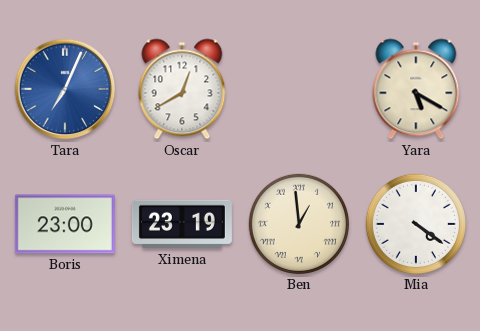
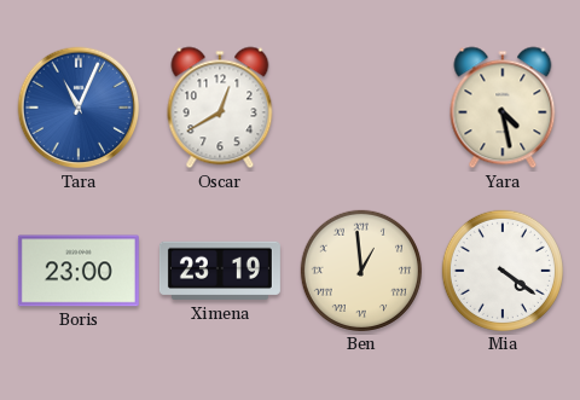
Tara: 7:04 -> 11:04
Yara: 5:20 -> 4:28
